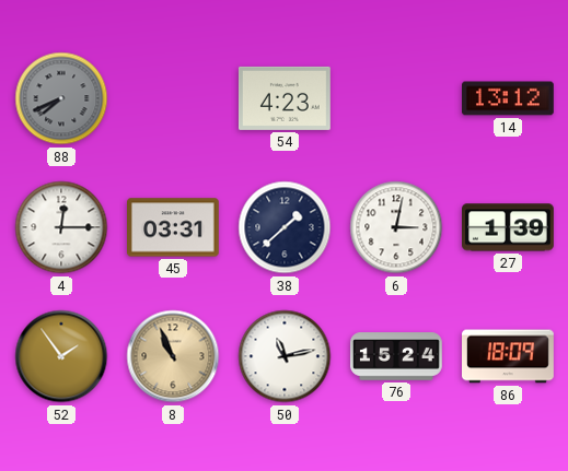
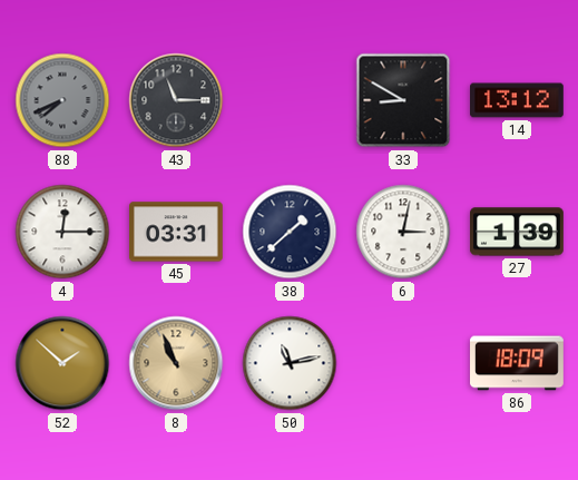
43: none -> 11:15
54: 4:23 -> none
33: none -> 8:50
52: 1:54 -> 1:52
76: 15:24 -> none
